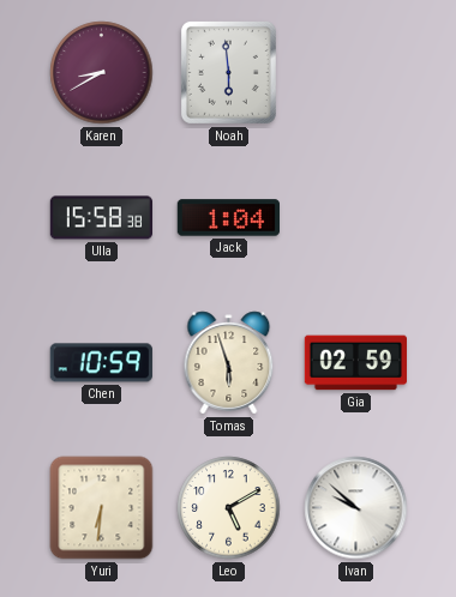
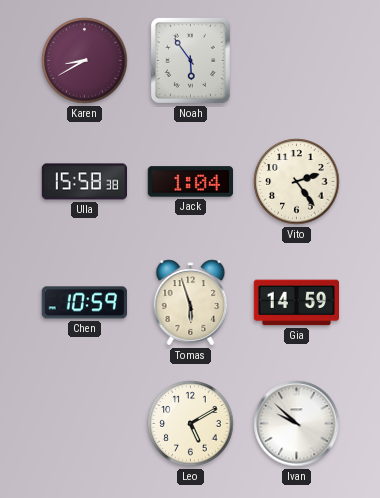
Noah: 5:59 -> 5:54
Vito: none -> 2:24
Gia: 02:59 -> 14:59
Yuri: 6:31 -> none
